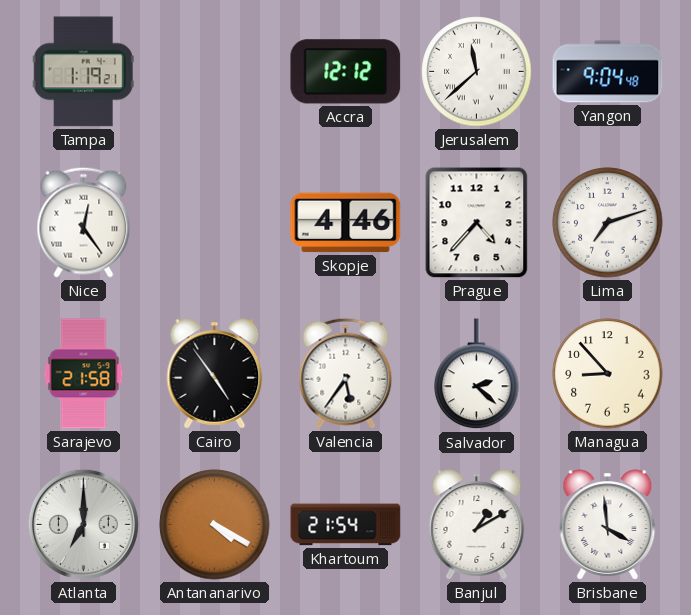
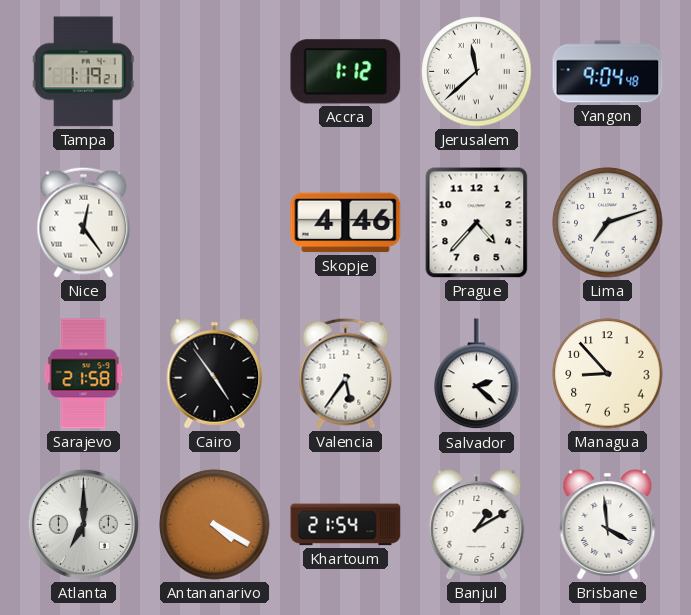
Accra: 12:12 -> 1:12
